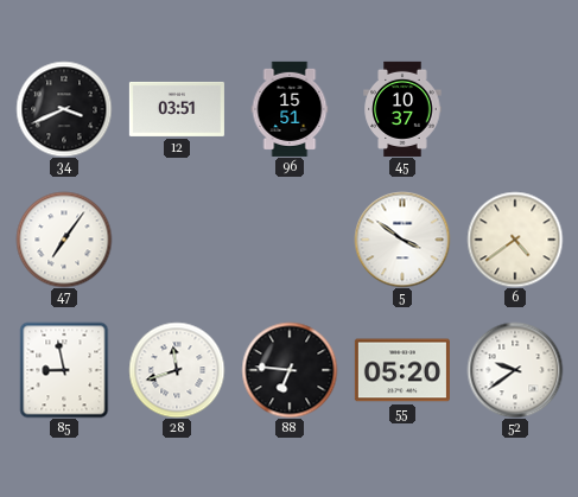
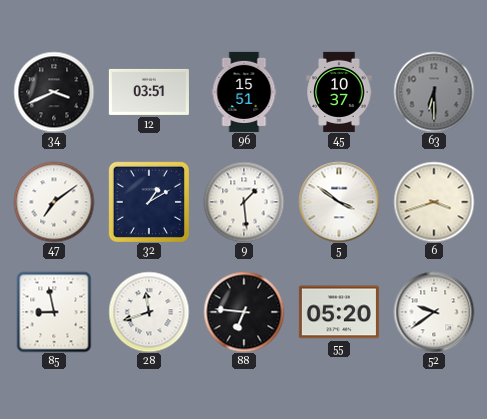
63: none -> 6:30
47: 7:06 -> 7:09
32: none -> 1:10
9: none -> 1:29
6: 4:39 -> 3:42
